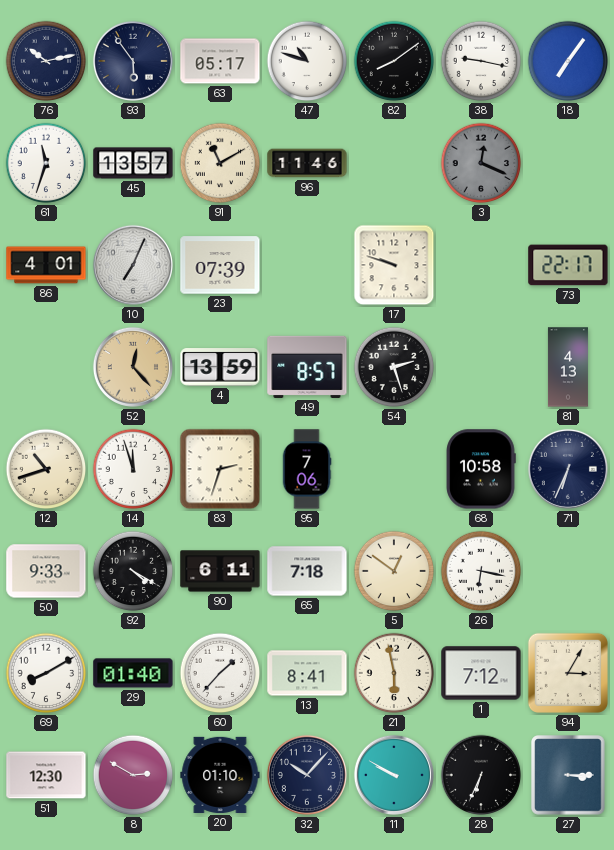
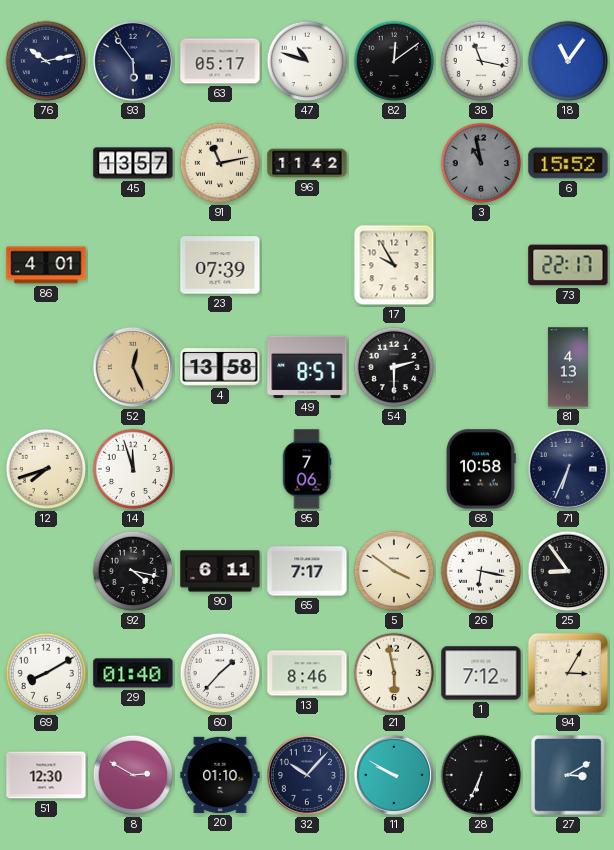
82: 8:09 -> 12:09
38: 9:17 -> 11:17
18: 7:06 -> 11:06
61: 11:33 -> none
91: 11:10 -> 11:13
96: 11:46 -> 11:42
3: 12:19 -> 10:58
6: none -> 15:52
10: 7:04 -> none
17: 9:48 -> 9:55
52: 12:23 -> 12:26
4: 13:59 -> 13:58
54: 2:27 -> 2:30
12: 10:42 -> 7:42
83: 2:33 -> none
50: 9:33 -> none
92: 4:20 -> 4:17
65: 7:18 -> 7:17
5: 12:51 -> 3:51
25: none -> 8:54
13: 8:41 -> 8:46
27: 3:15 -> 3:10
